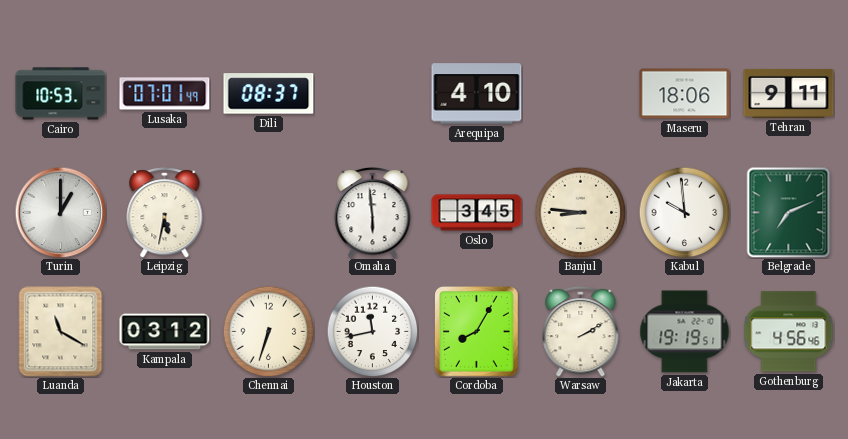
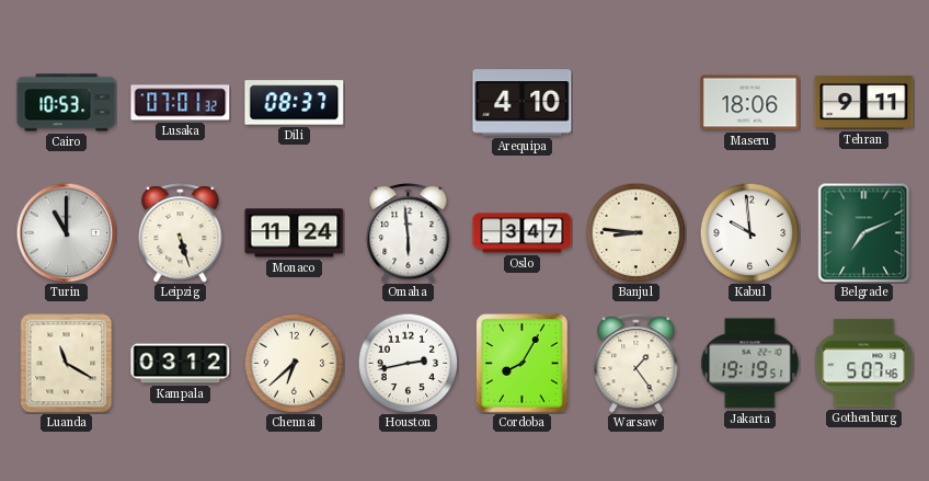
Lusaka: 07:01:49 -> 07:01:32
Turin: 1:00 -> 11:00
Leipzig: 5:32 -> 5:27
Monaco: none -> 11:24
Oslo: 3:45 -> 3:47
Chennai: 6:33 -> 6:38
Houston: 11:43 -> 2:43
Warsaw: 2:10 -> 1:24
Gothenburg: 4:56 -> 5:07
